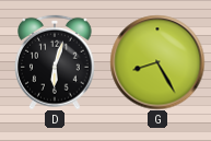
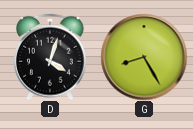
D: 6:03 -> 4:03
